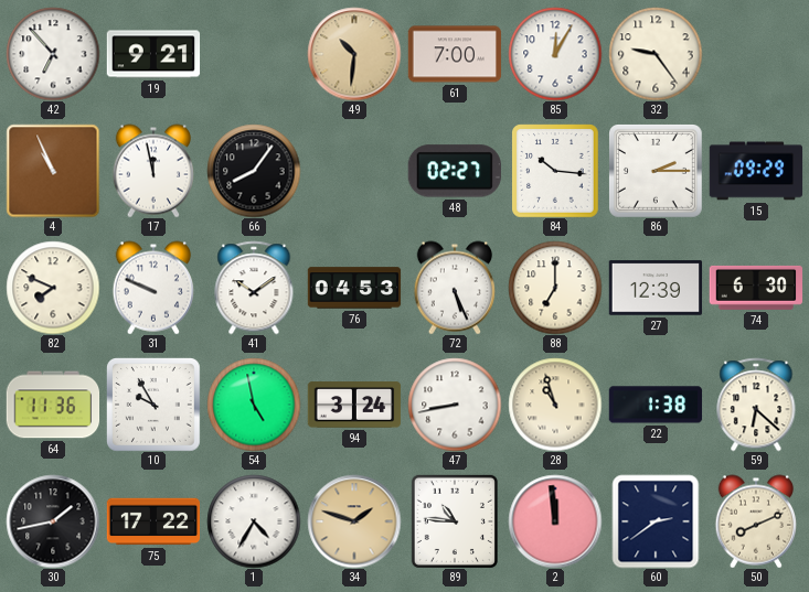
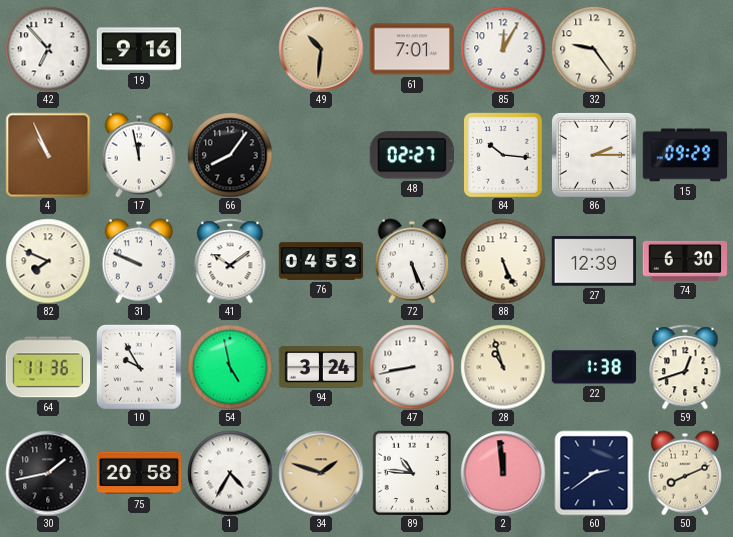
19: 9:21 -> 9:16
61: 7:00 -> 7:01
88: 7:00 -> 5:26
59: 6:22 -> 12:42
75: 17:22 -> 20:58
